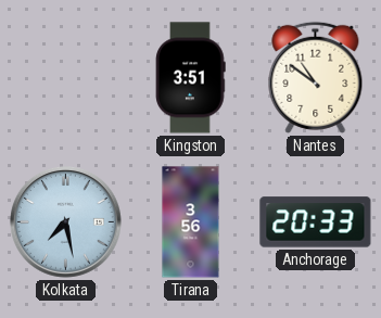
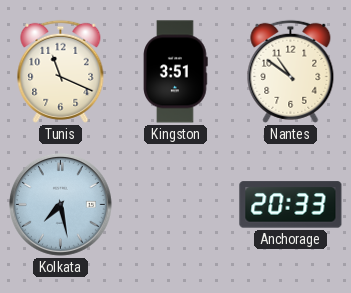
Tunis: none -> 11:19
Tirana: 3:56 -> none
